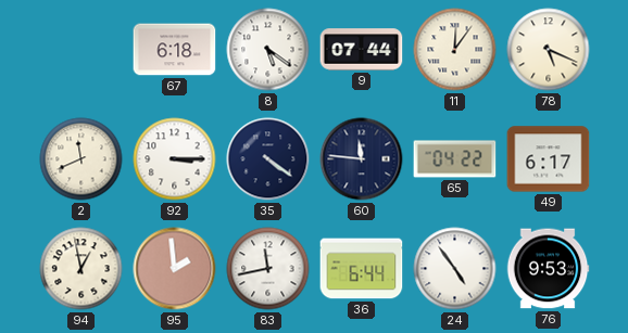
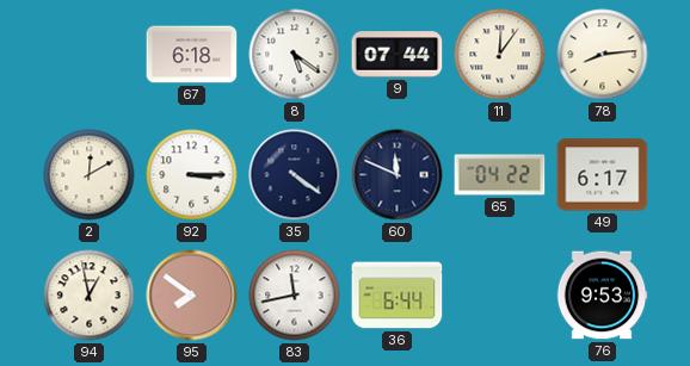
78: 5:19 -> 8:14
2: 11:41 -> 12:10
60: 11:46 -> 11:49
95: 1:59 -> 7:51
24: 4:54 -> none
